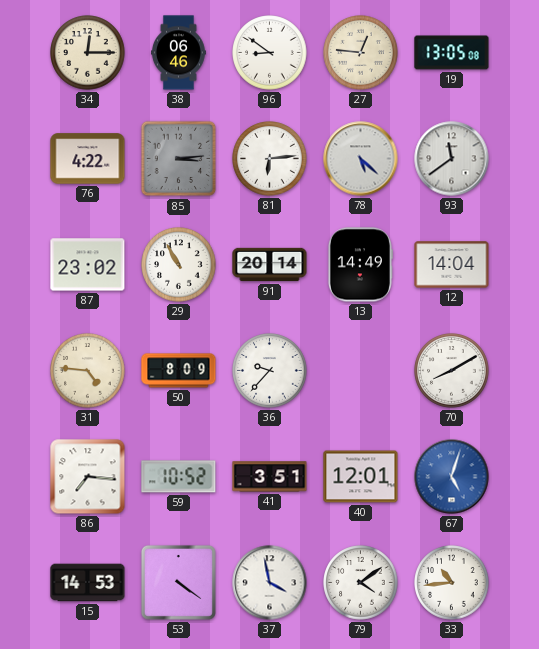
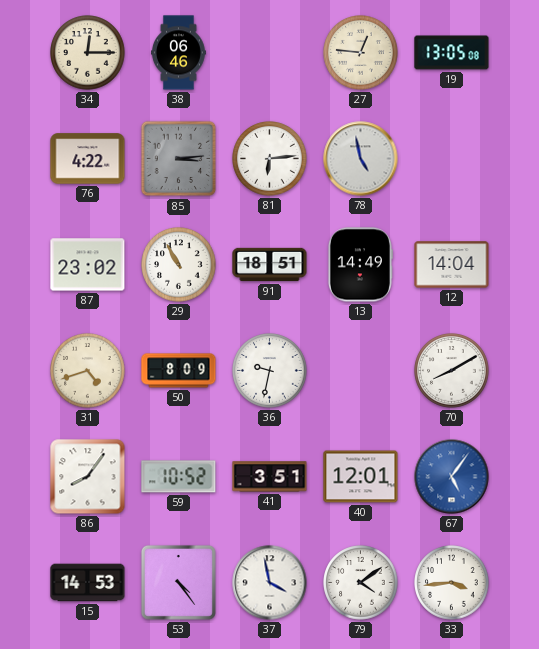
96: 8:51 -> none
78: 5:22 -> 4:58
93: 11:39 -> none
91: 20:14 -> 18:51
31: 4:46 -> 4:42
36: 9:37 -> 9:32
86: 7:16 -> 8:06
67: 5:03 -> 5:06
53: 4:21 -> 4:24
33: 10:44 -> 3:44
